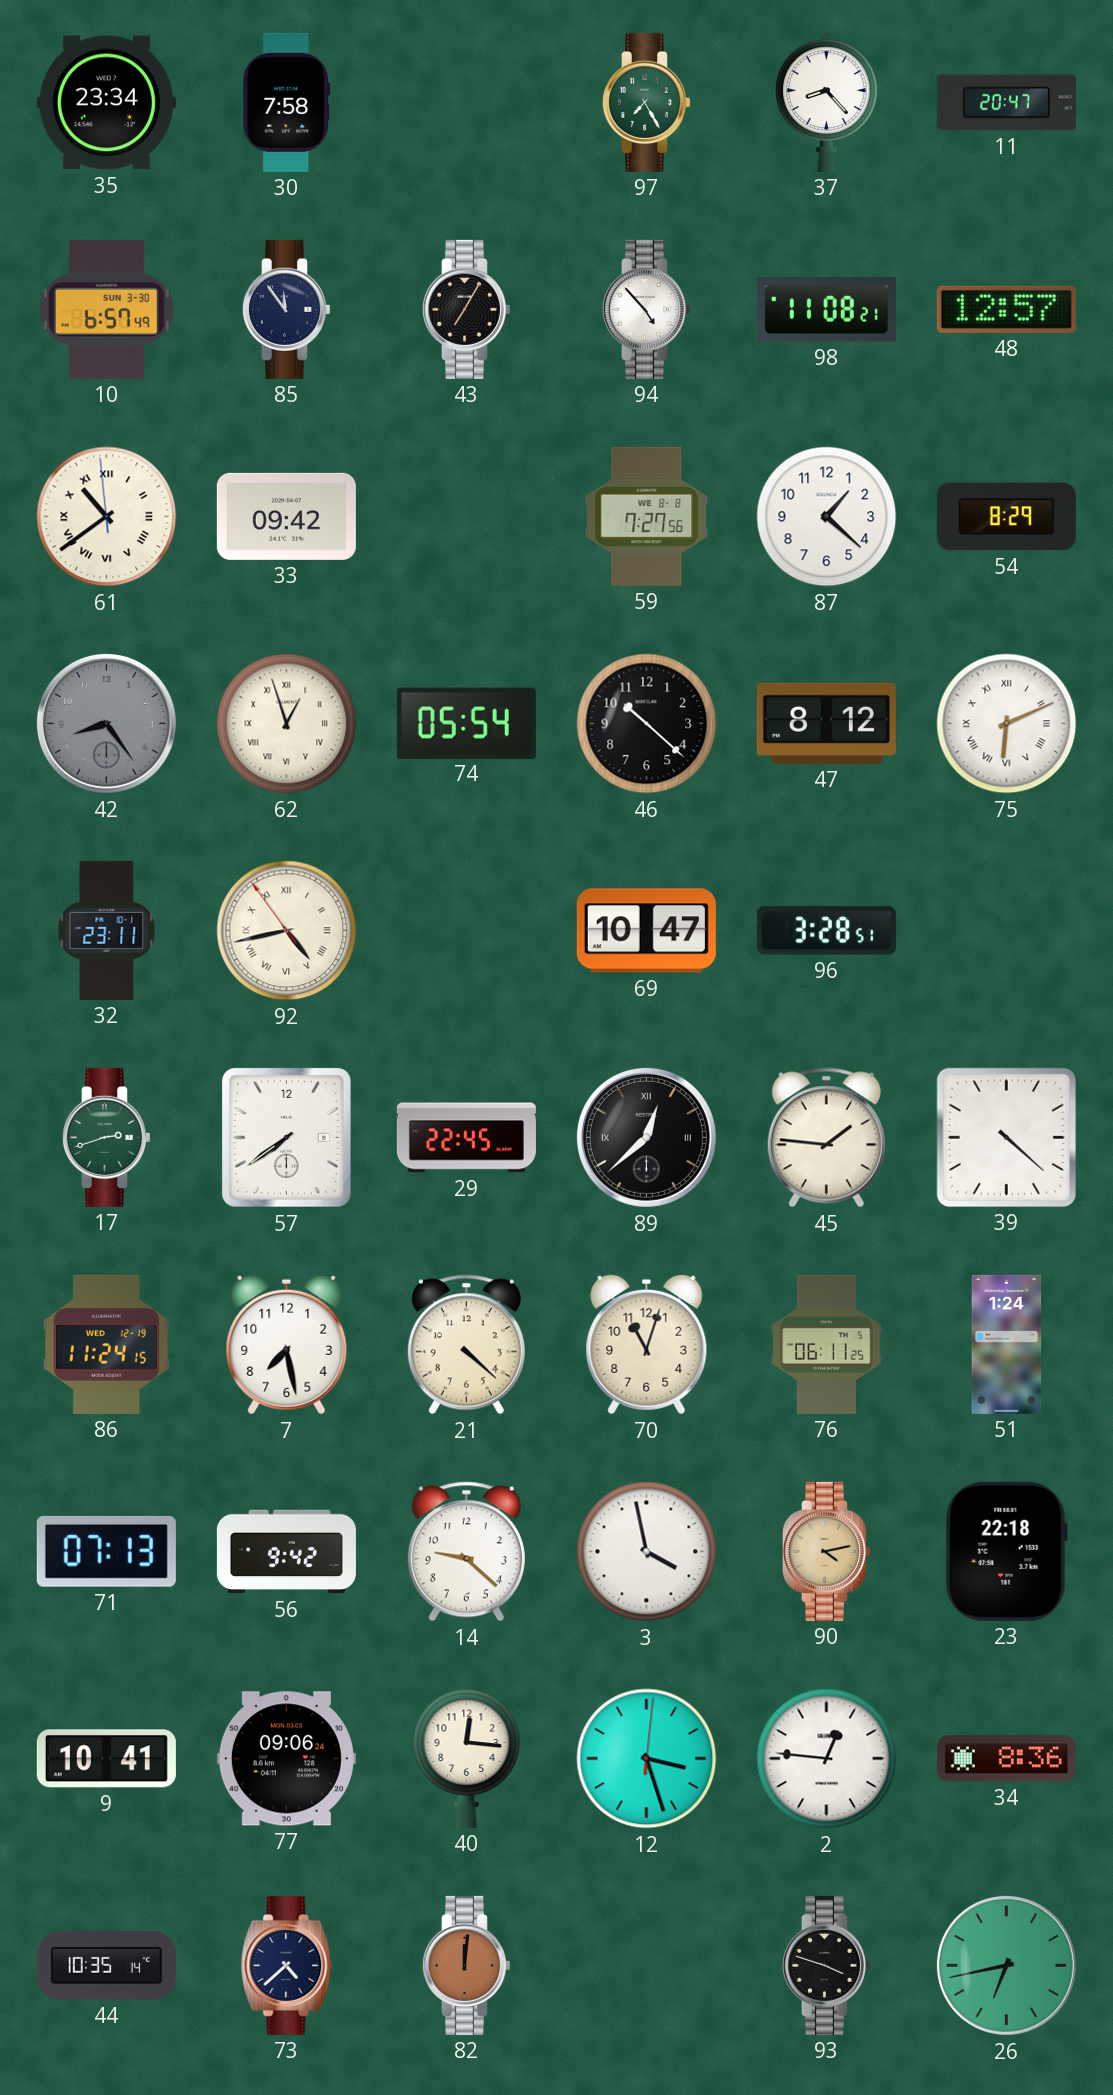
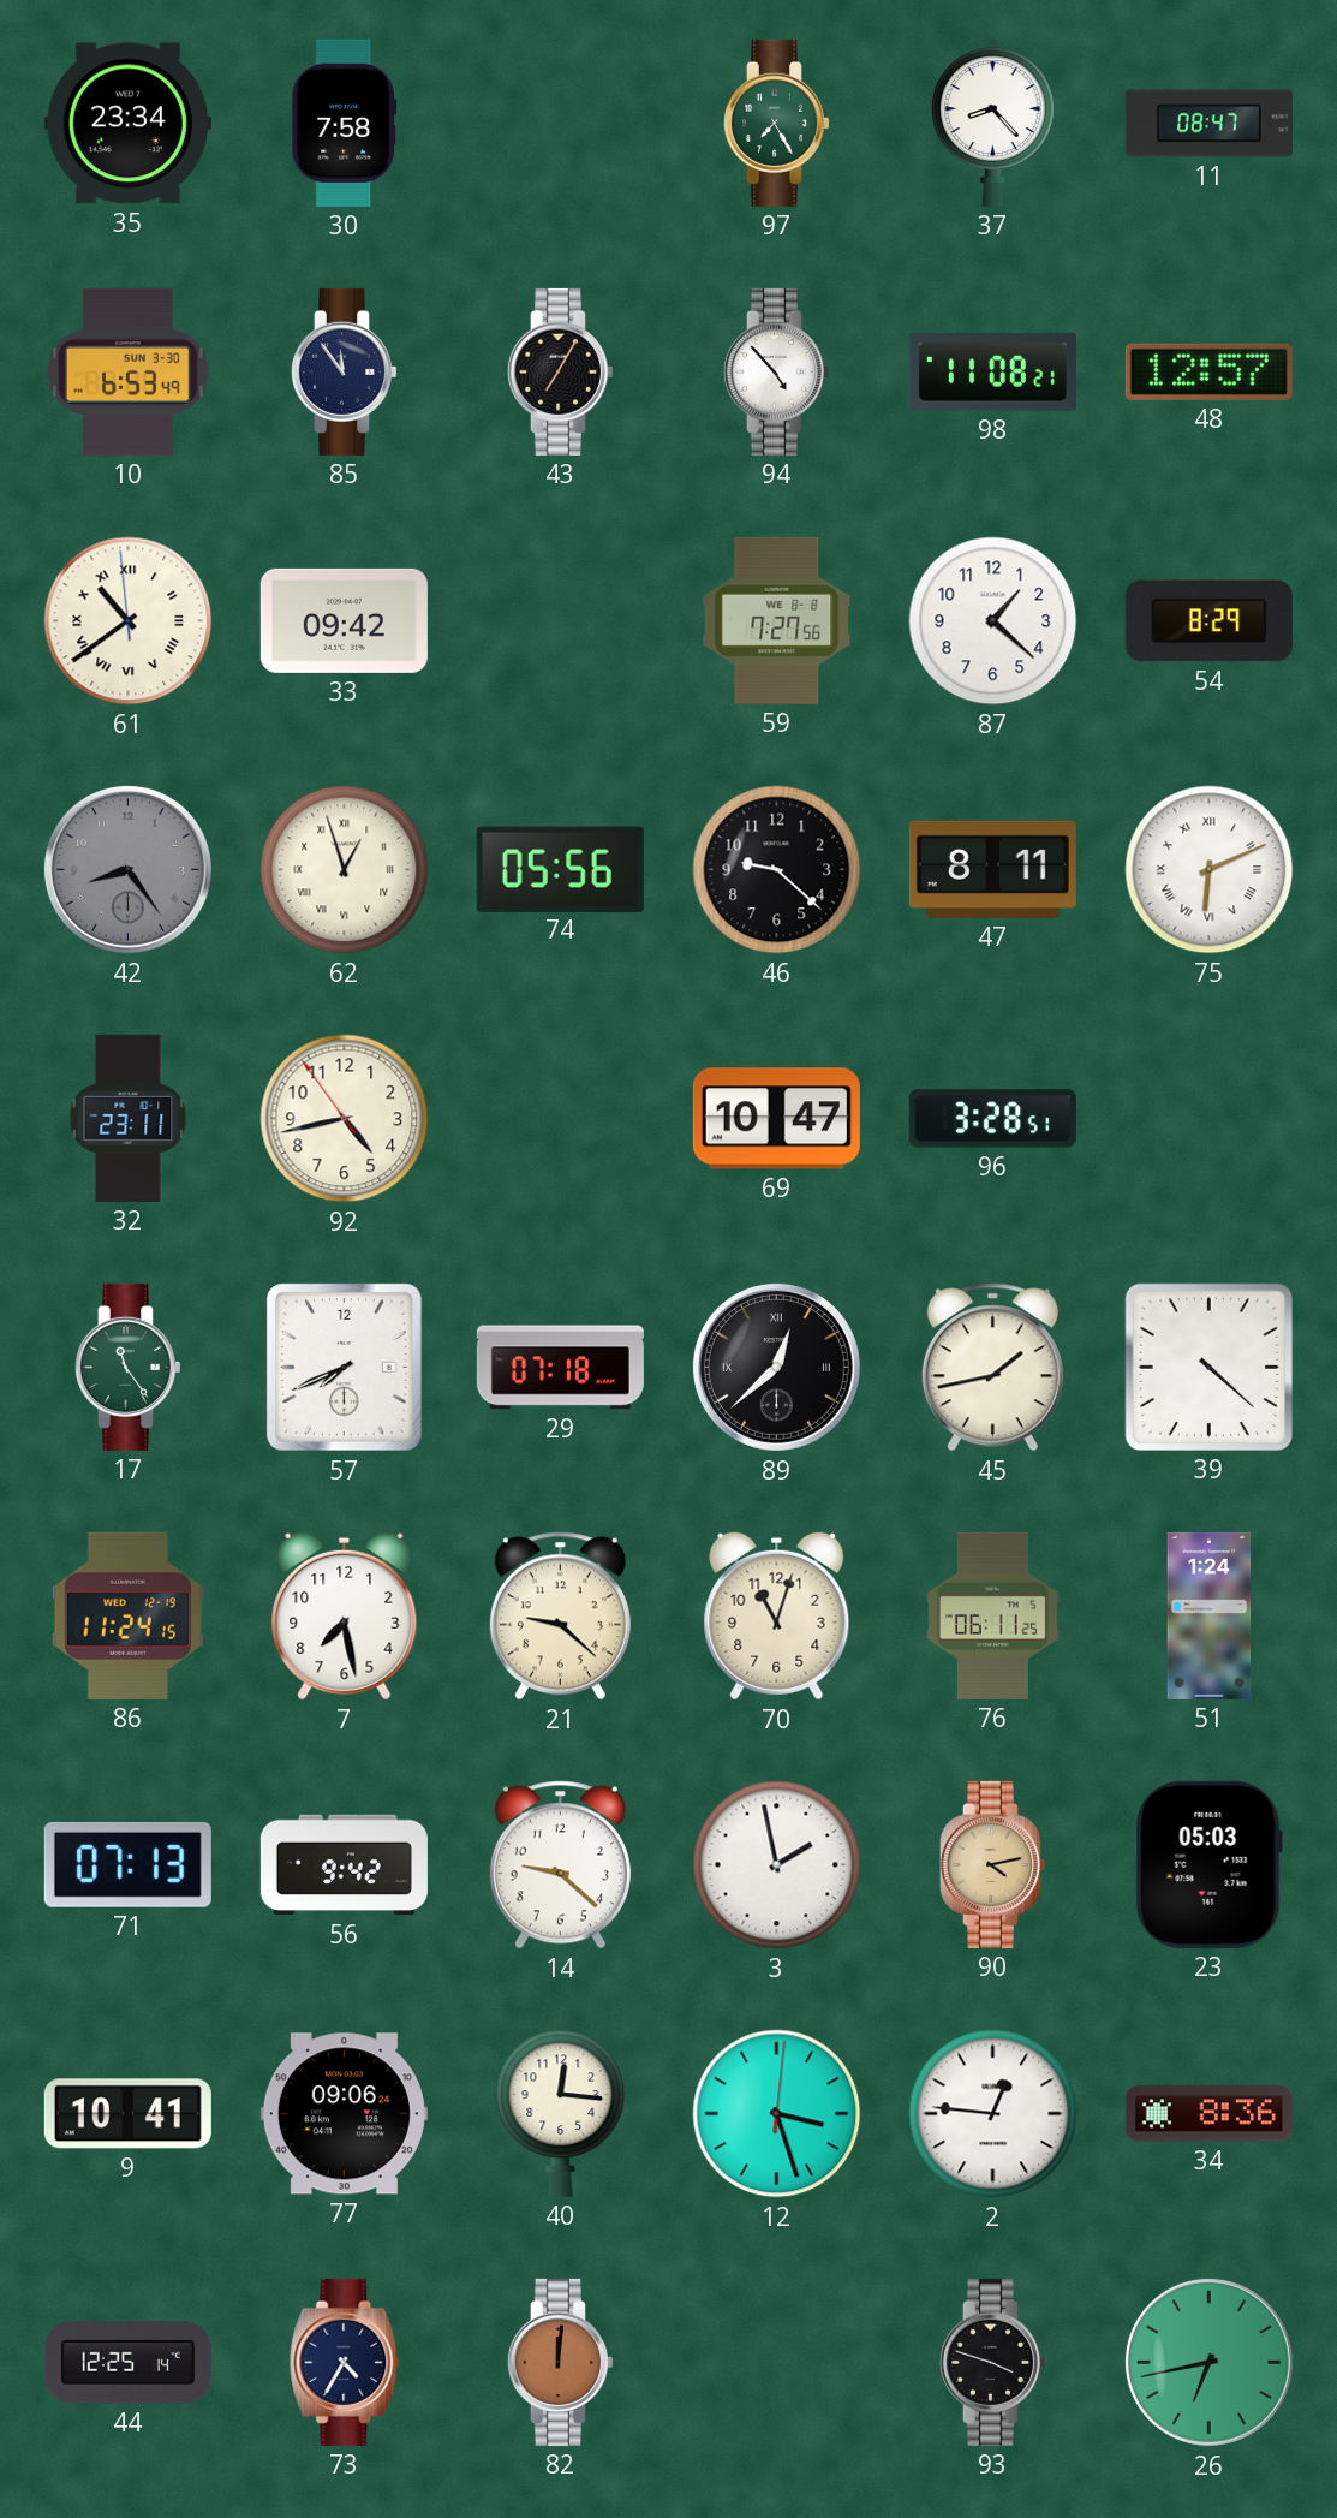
11: 20:47 -> 08:47
10: 6:57 -> 6:53
74: 05:54 -> 05:56
46: 10:22 -> 9:22
47: 8:12 -> 8:11
92 numerals: Roman -> Arabic
17: 2:42 -> 11:24
57: 7:39 -> 7:41
29: 22:45 -> 07:18
45: 1:46 -> 1:43
21: 4:22 -> 9:22
3: 3:58 -> 1:58
23: 22:18 -> 05:03
44: 10:35 -> 12:25
73: 4:38 -> 4:35
